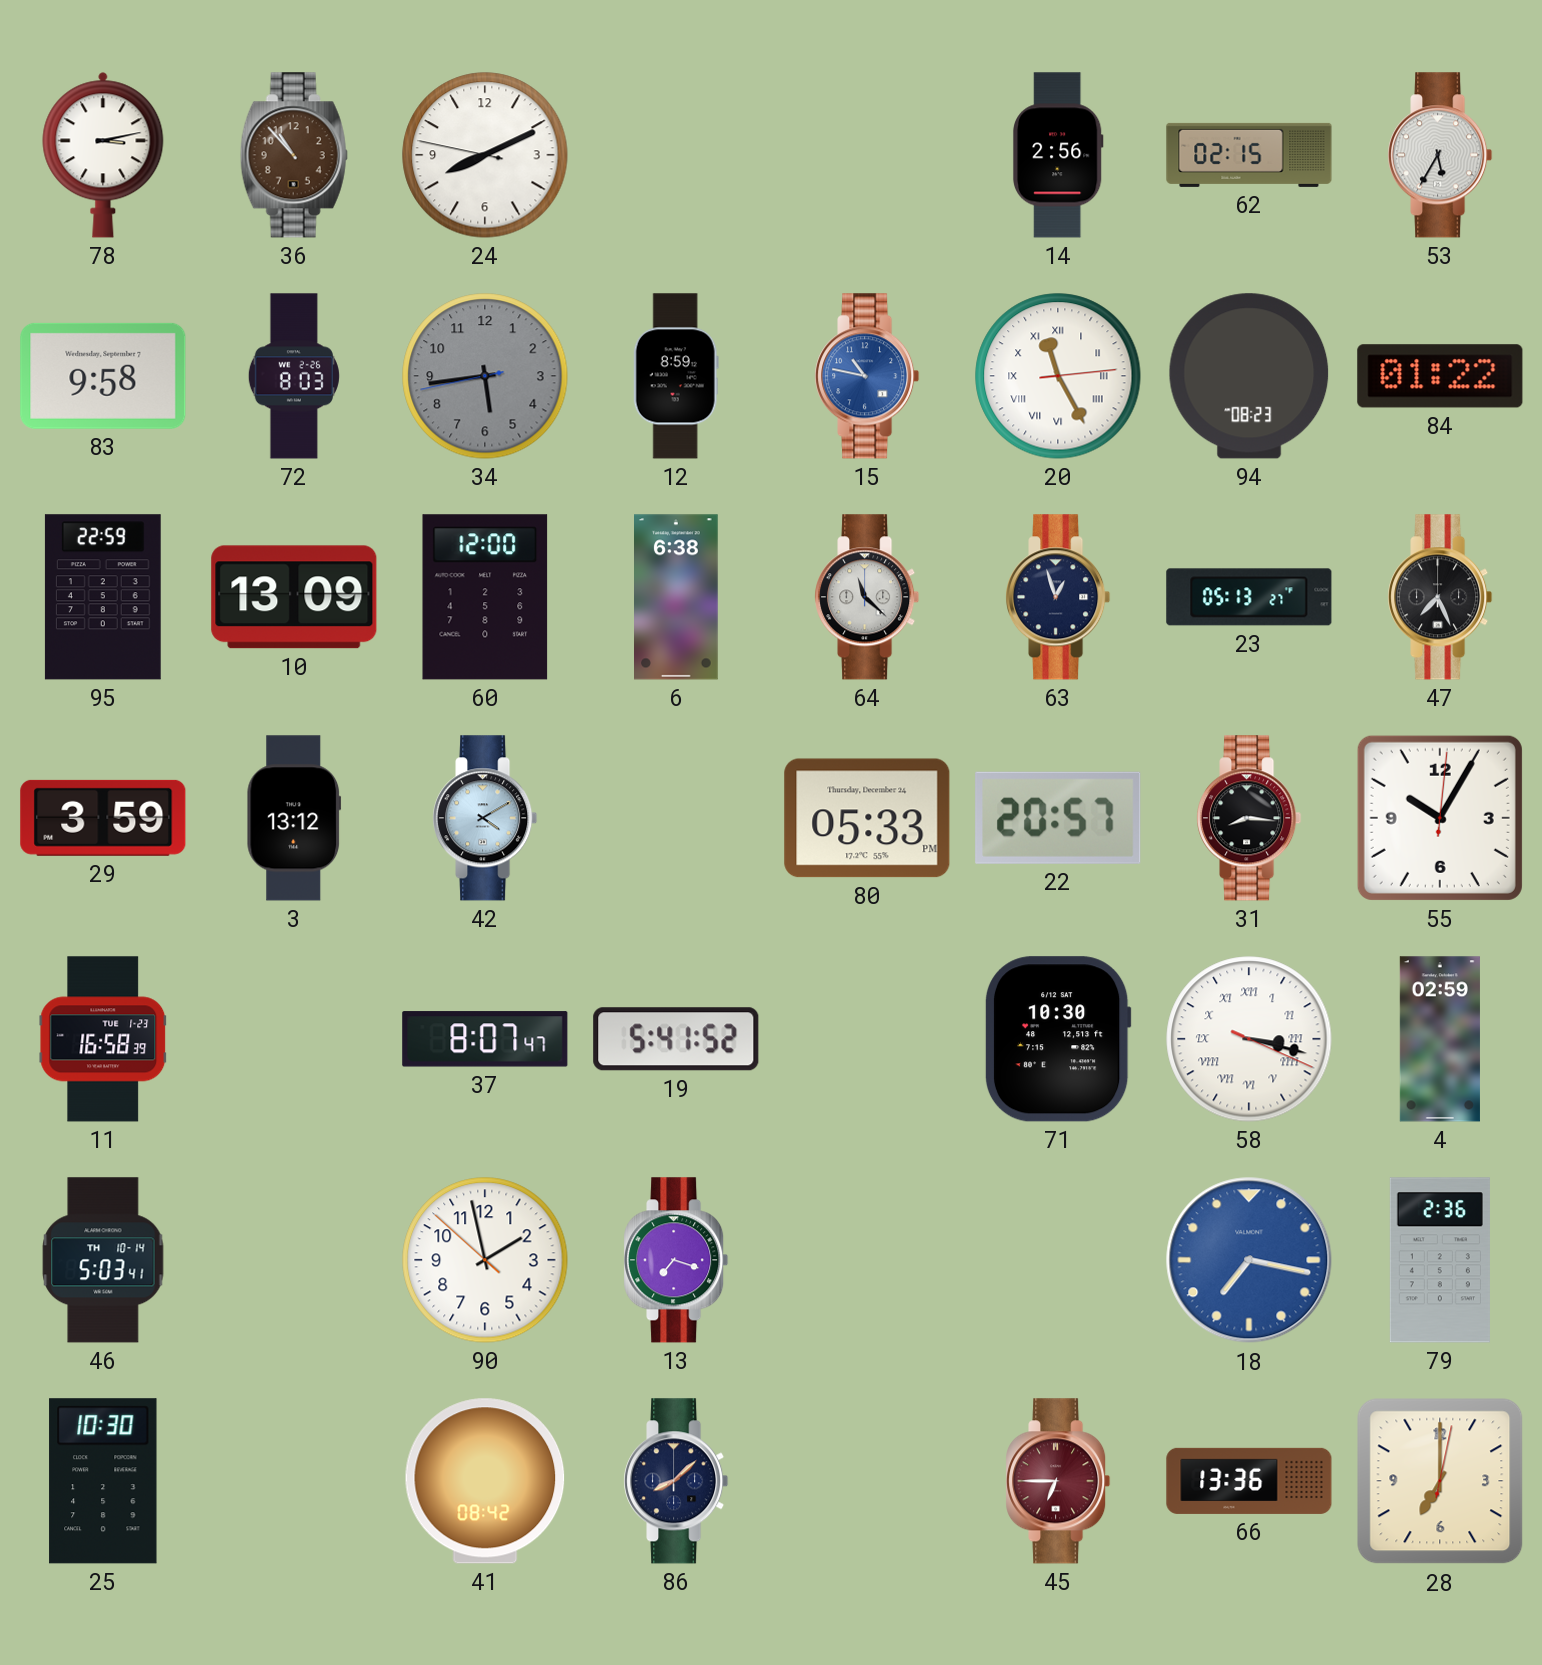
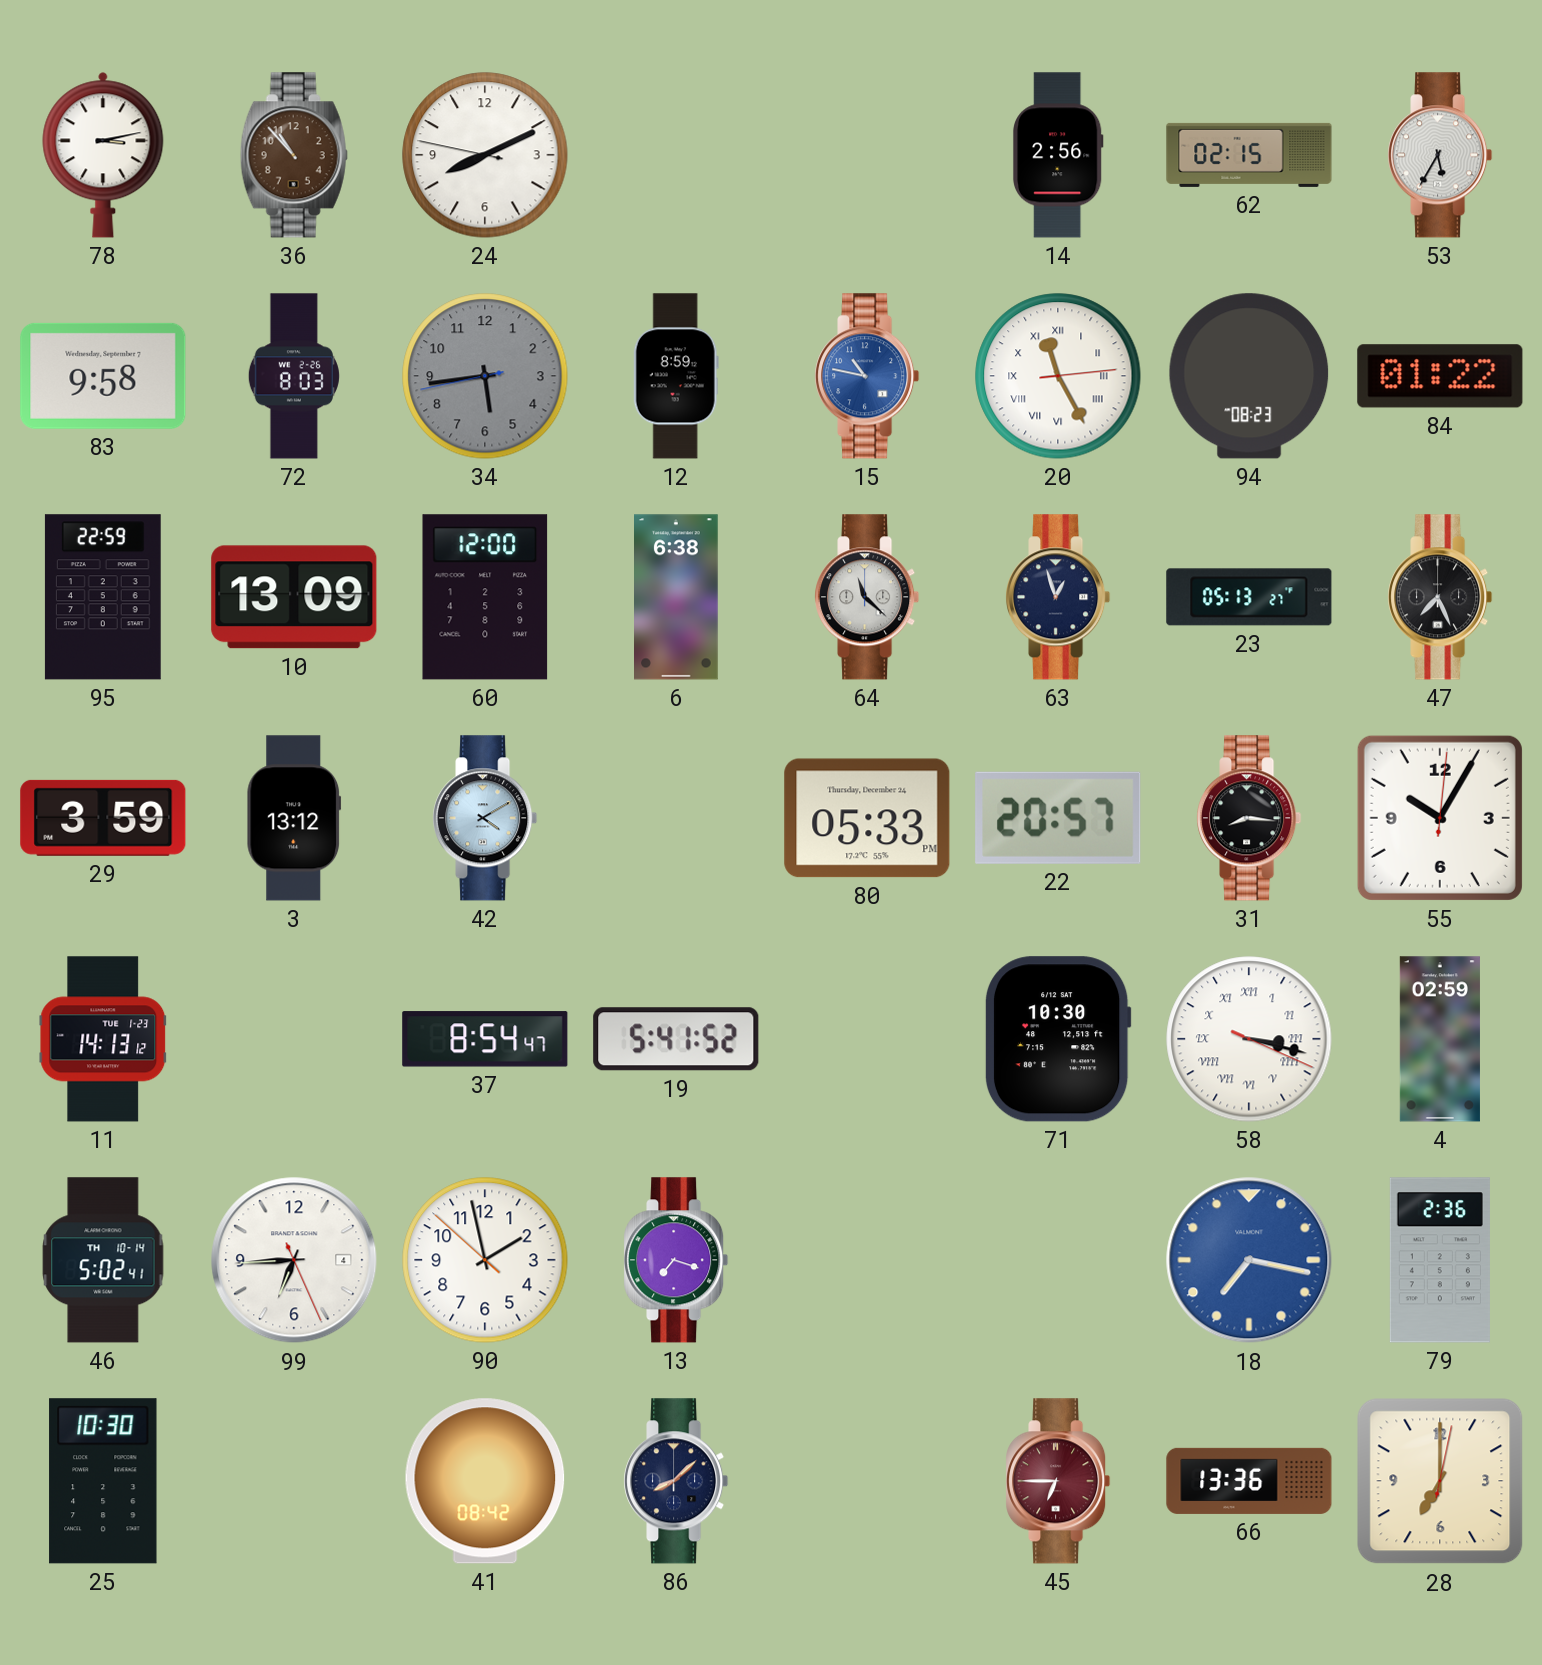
11: 16:58 -> 14:13
37: 8:07 -> 8:54
46: 5:03 -> 5:02
99: none -> 6:44
